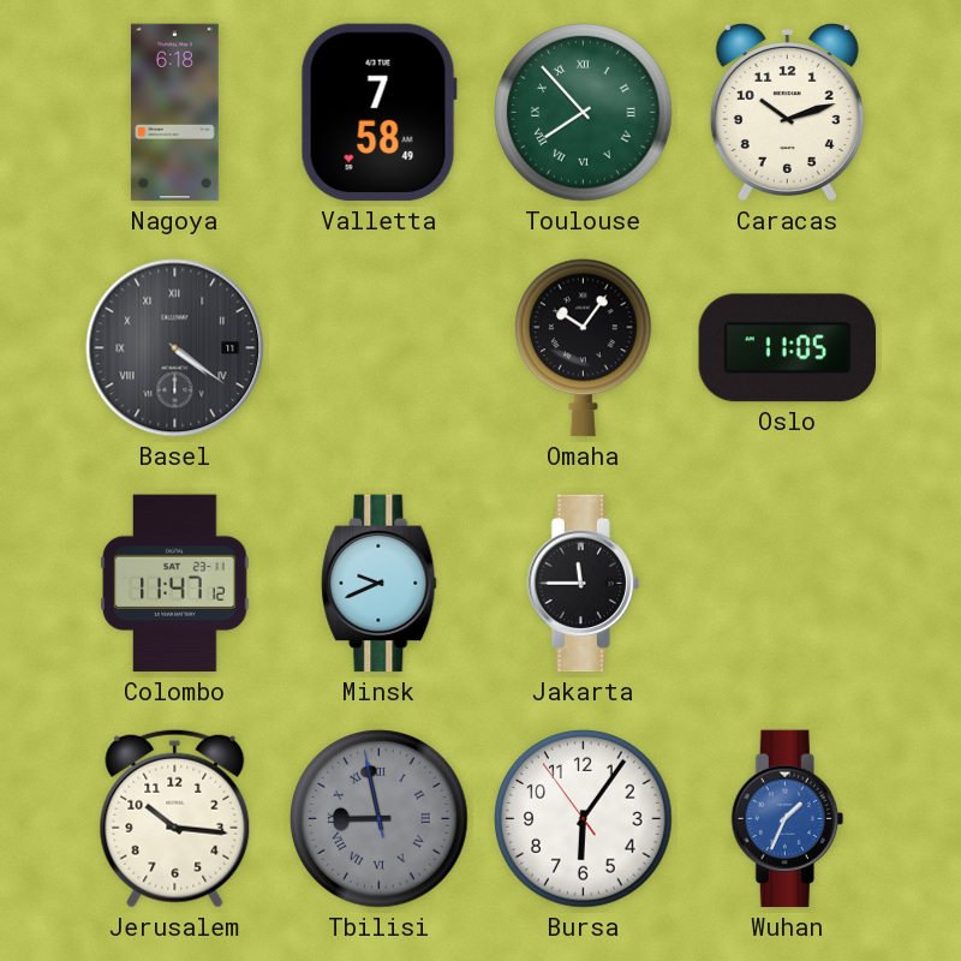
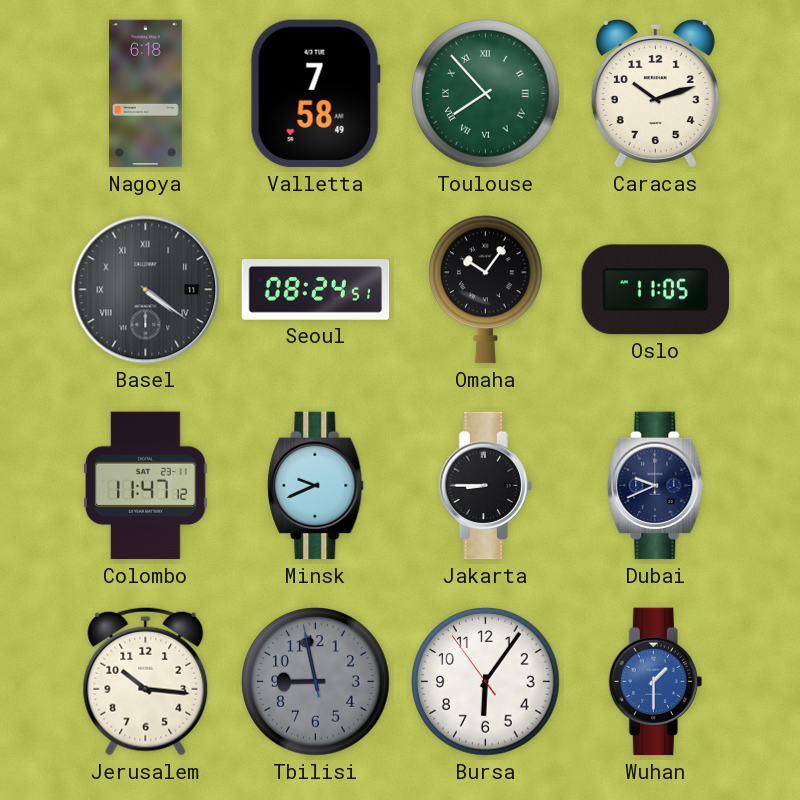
Seoul: none -> 08:24
Jakarta: 11:45 -> 8:45
Dubai: none -> 9:41
Tbilisi numerals: Roman -> Arabic
Wuhan: 1:34 -> 1:30
